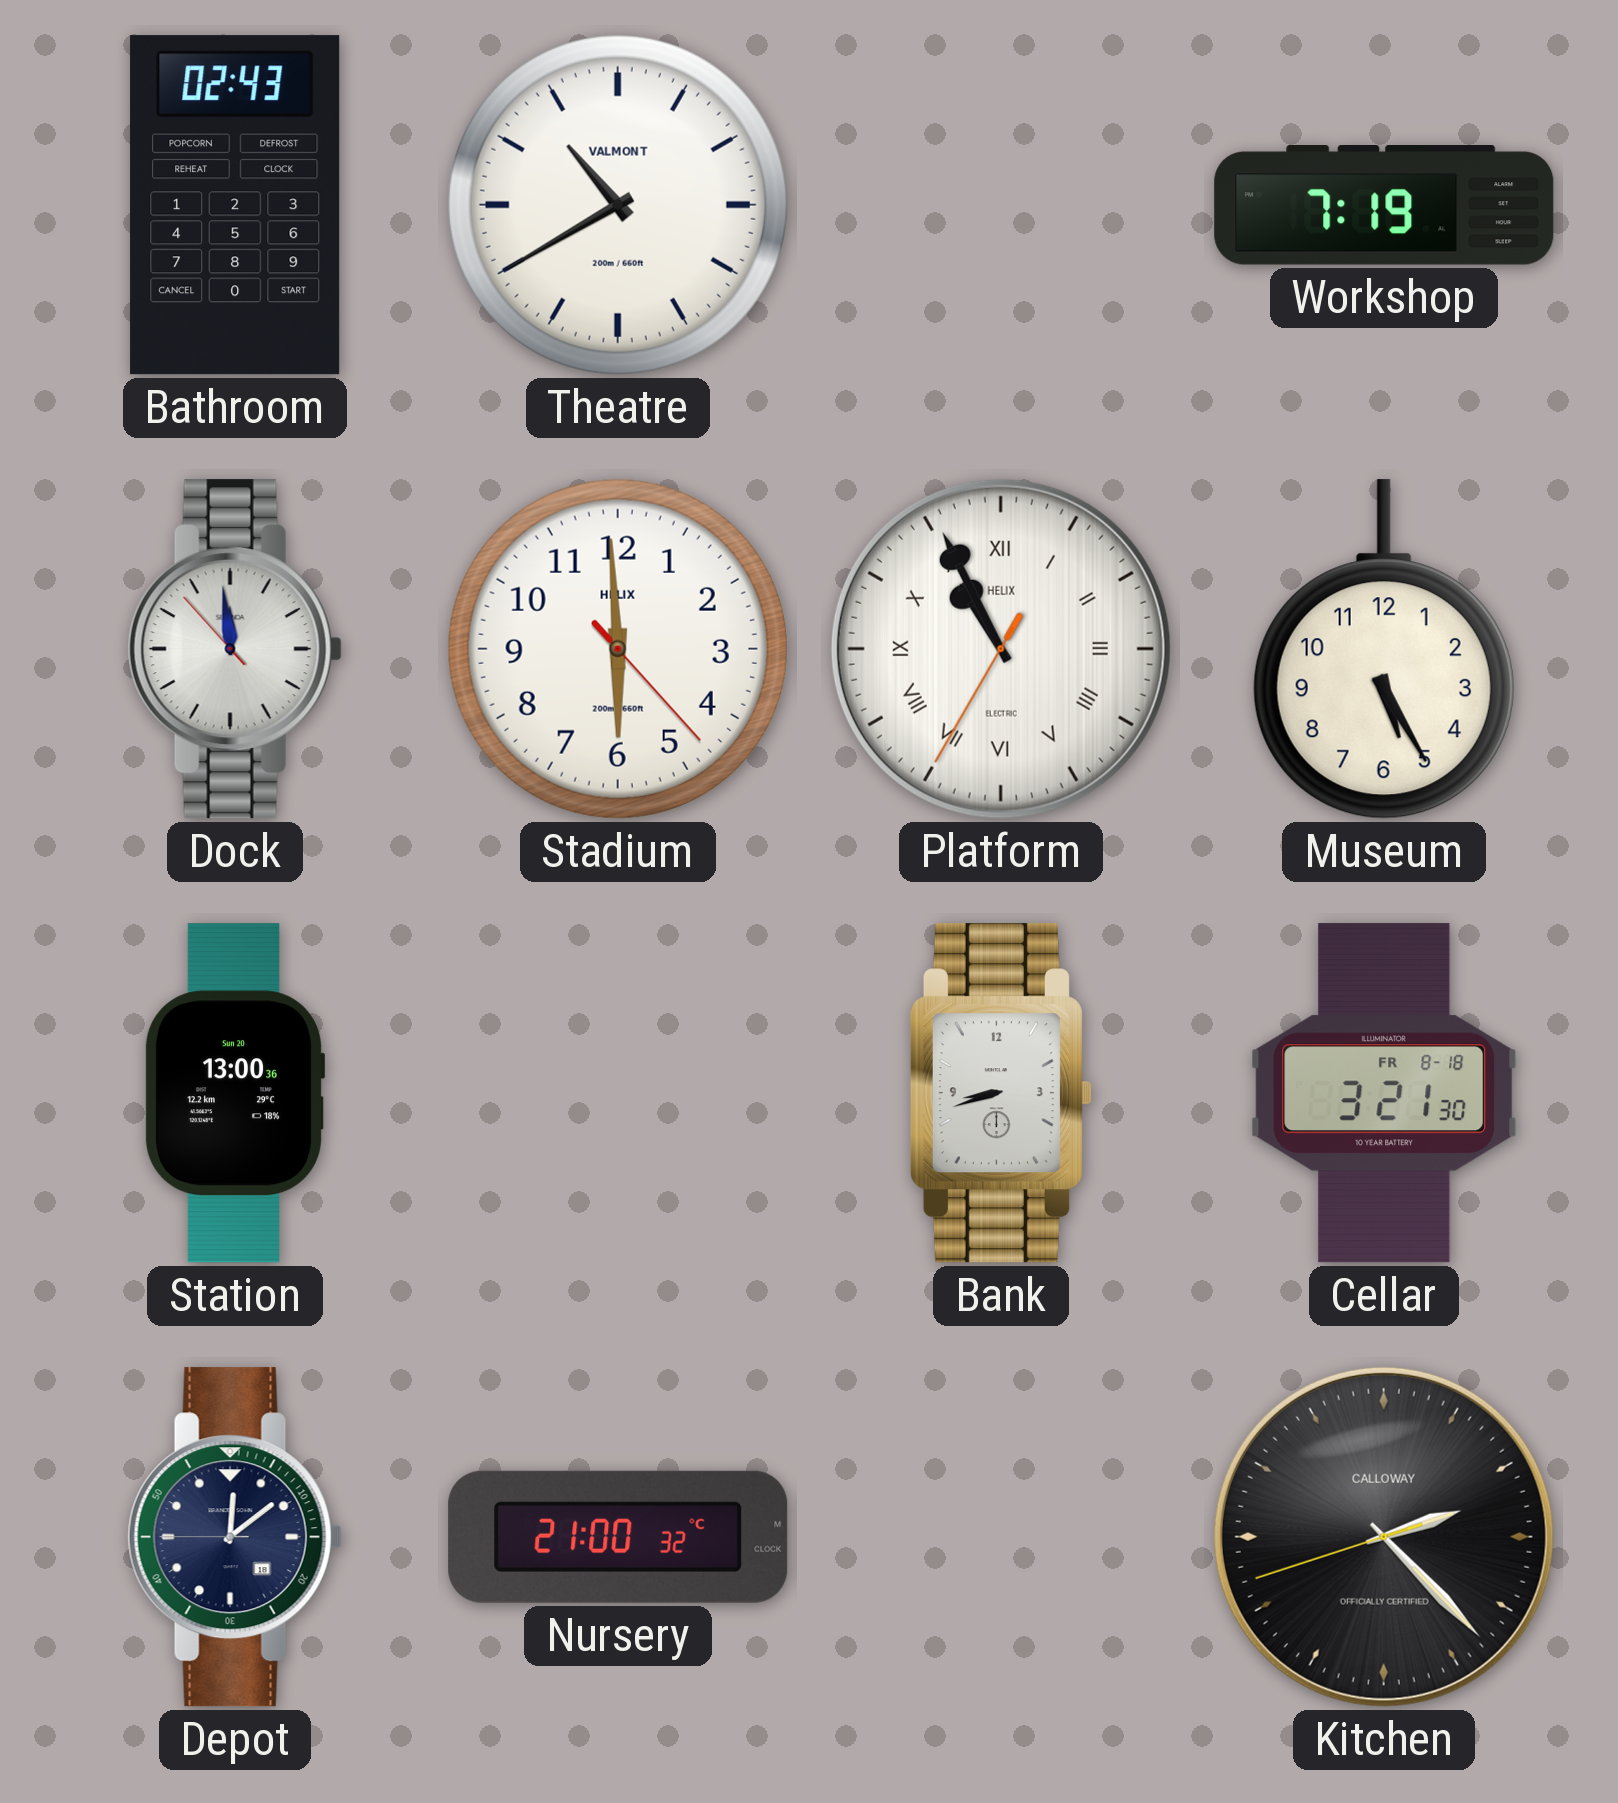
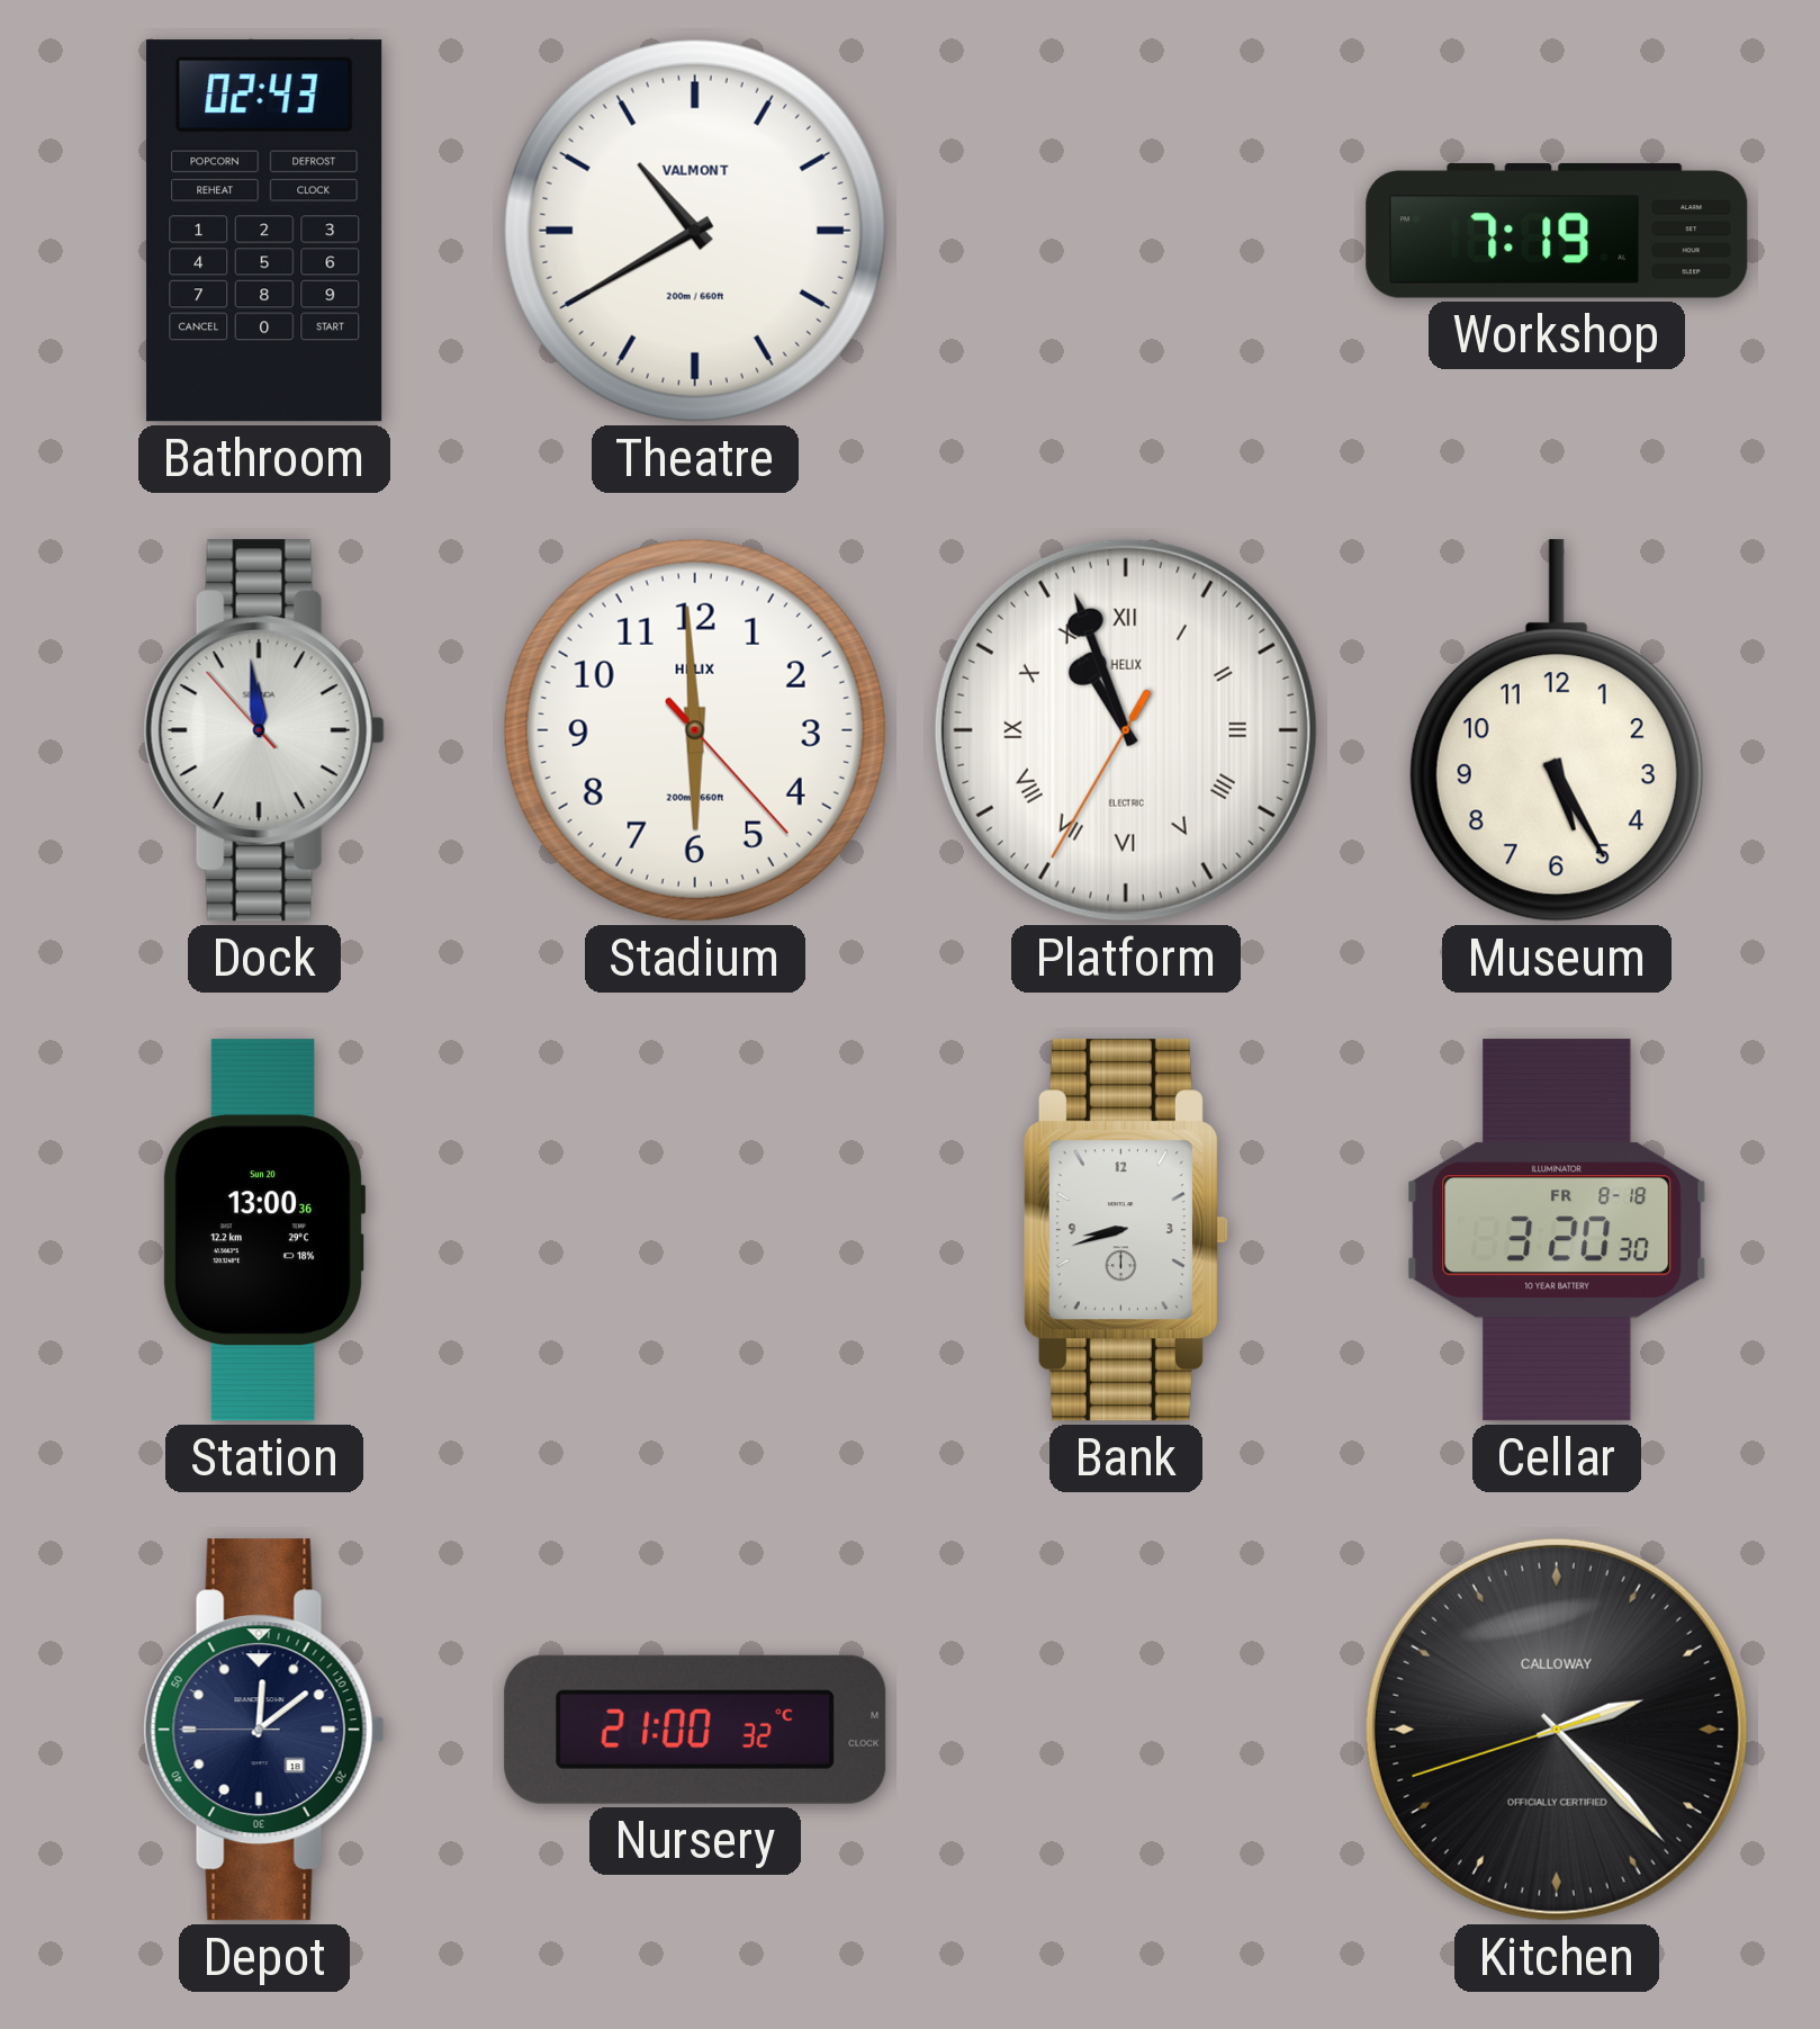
Platform: 10:55 -> 10:56
Cellar: 3:21 -> 3:20
